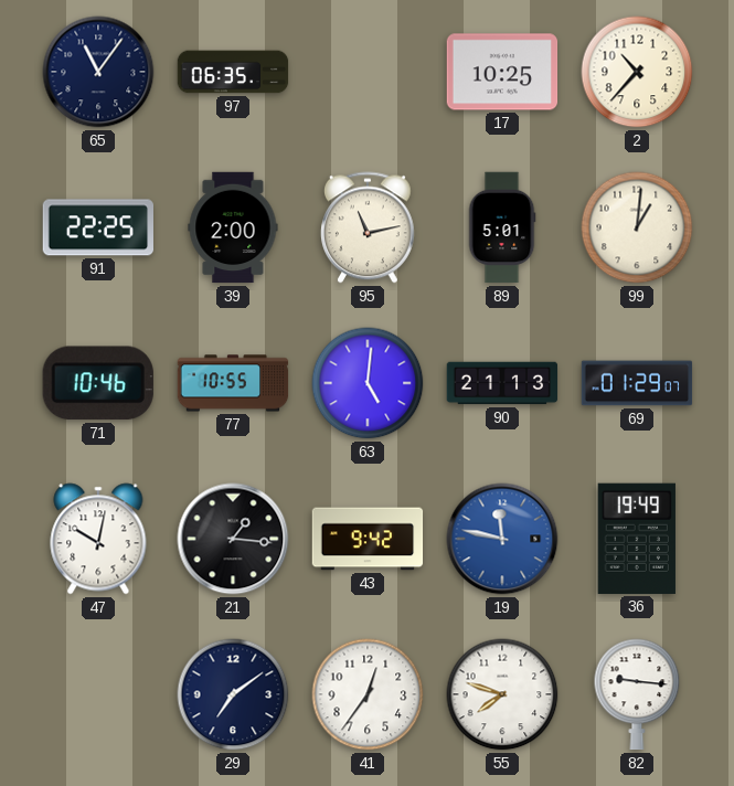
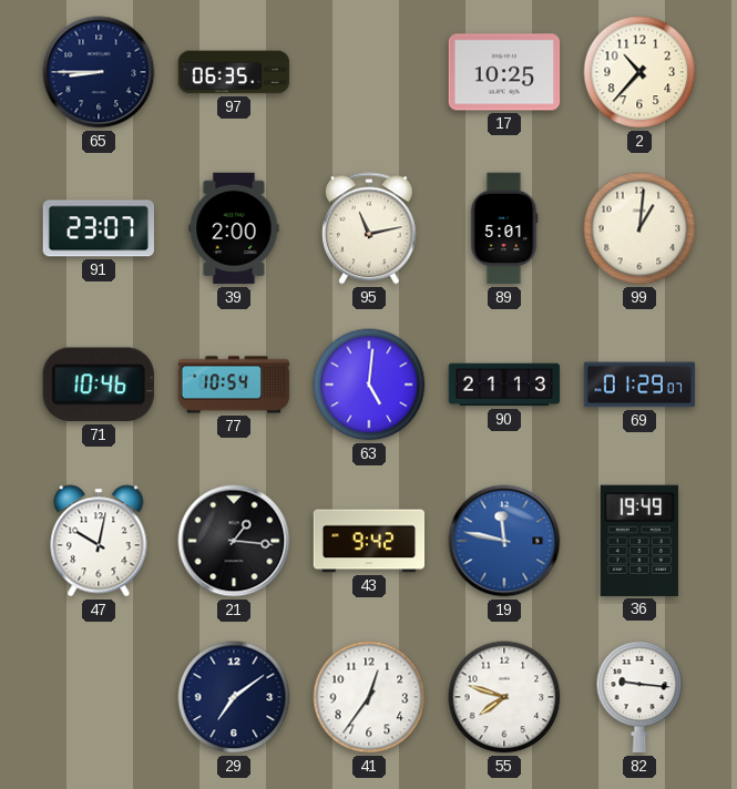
65: 11:06 -> 8:45
91: 22:25 -> 23:07
77: 10:55 -> 10:54
